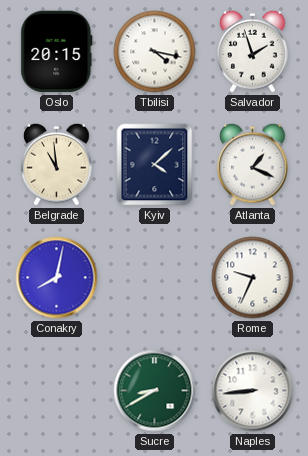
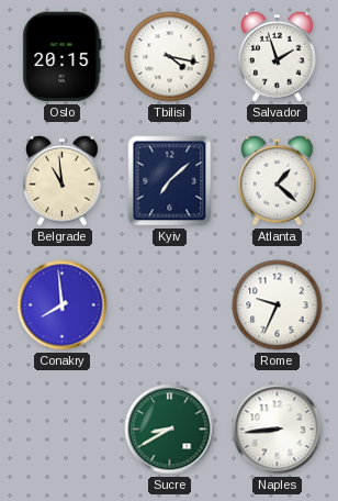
Kyiv: 4:08 -> 7:08
Atlanta: 1:19 -> 1:22
Conakry: 8:02 -> 7:59
